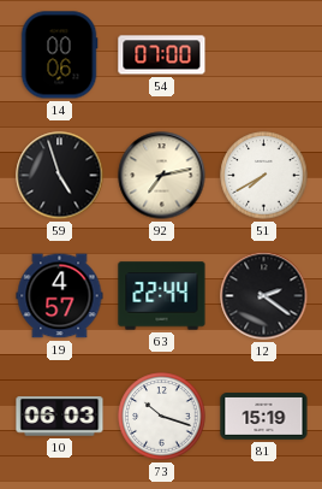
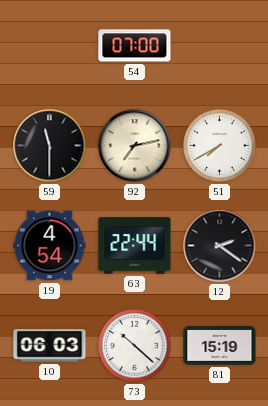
14: 00:06 -> none
59: 4:57 -> 11:30
19: 4:57 -> 4:54
73: 10:18 -> 10:22
